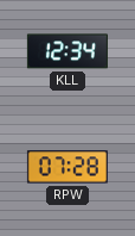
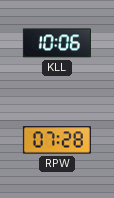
KLL: 12:34 -> 10:06
